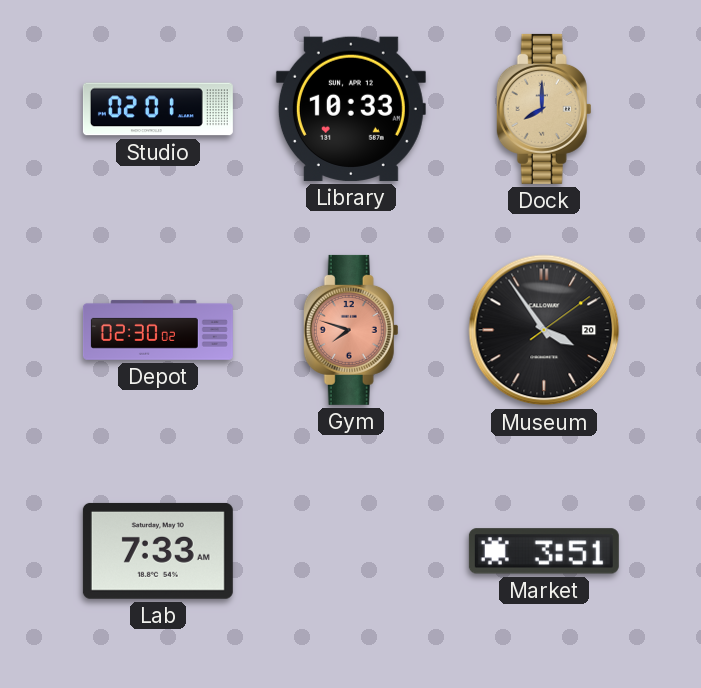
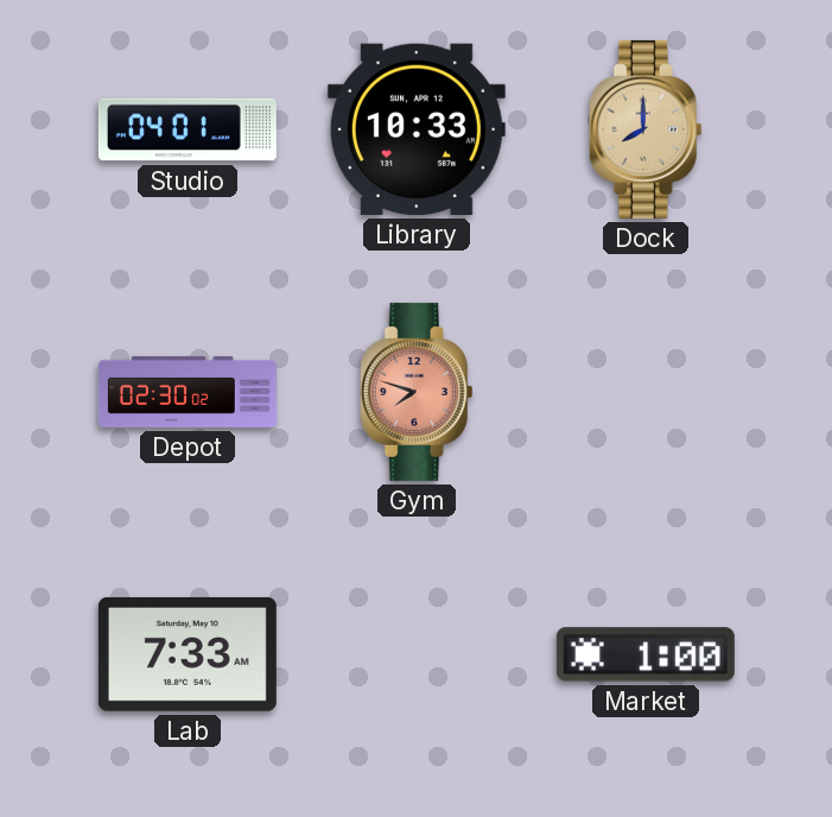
Studio: 02:01 -> 04:01
Museum: 3:54 -> none
Market: 3:51 -> 1:00
